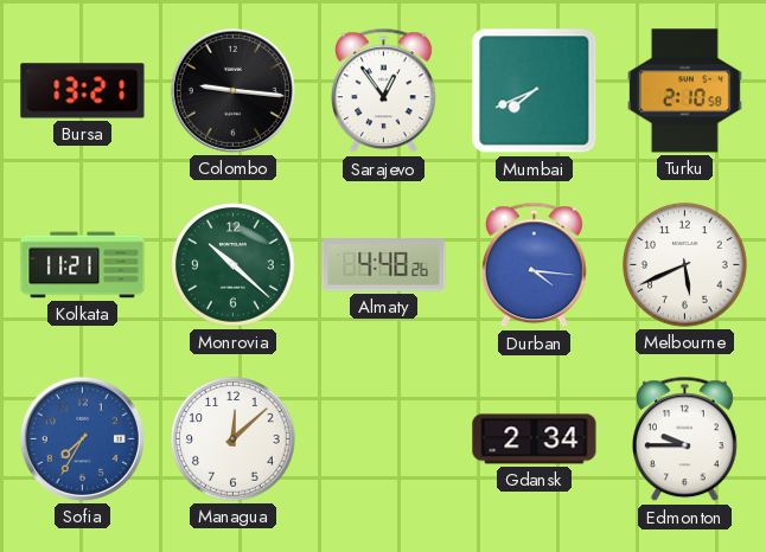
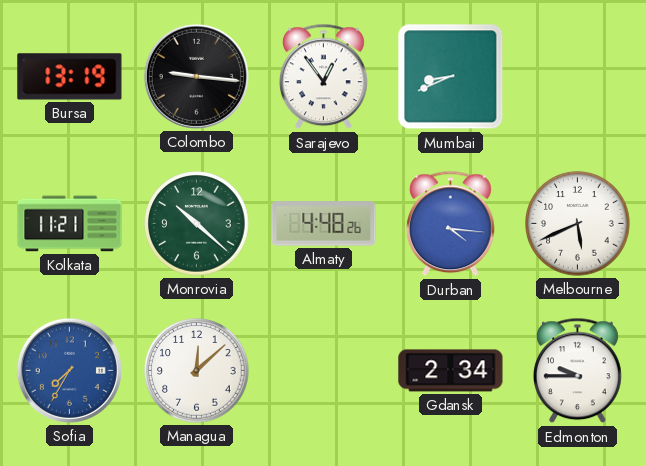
Bursa: 13:21 -> 13:19
Mumbai: 7:41 -> 8:41
Turku: 2:10 -> none
